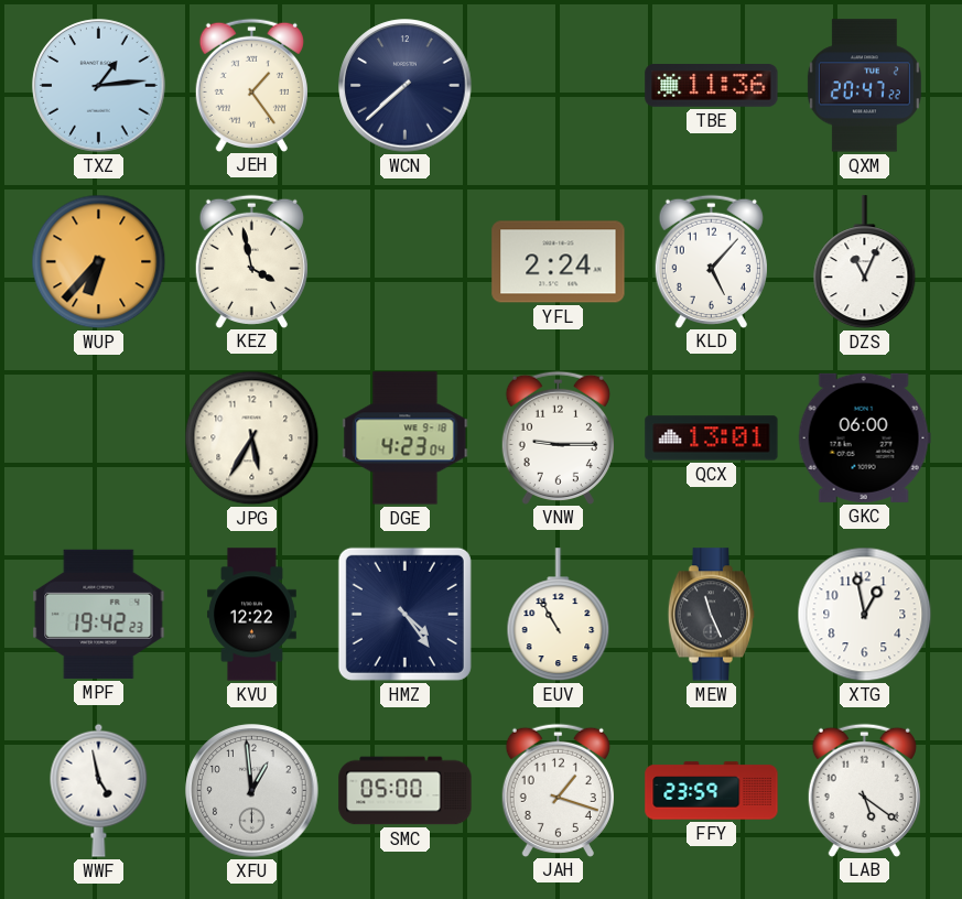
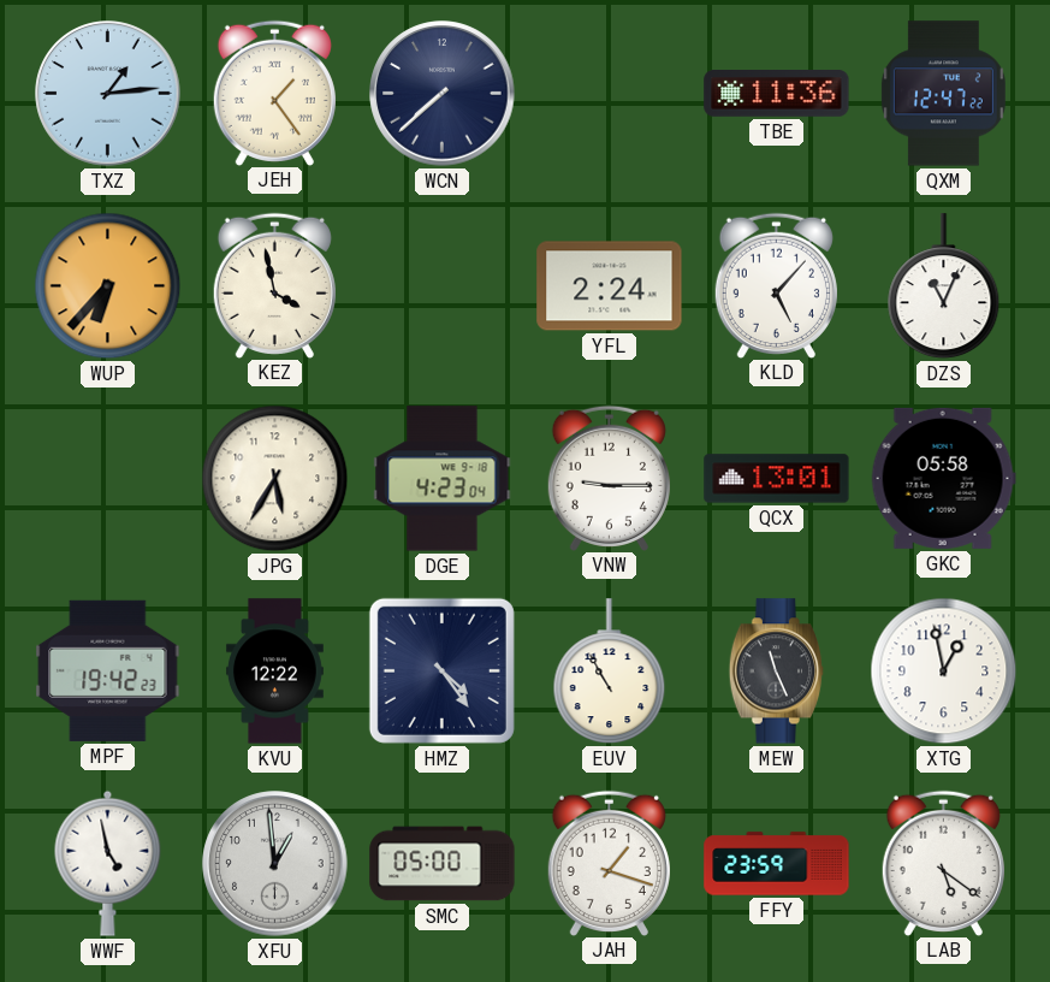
QXM: 20:47 -> 12:47
GKC: 06:00 -> 05:58
